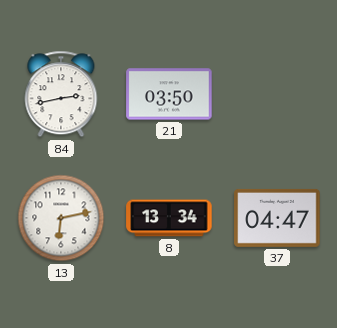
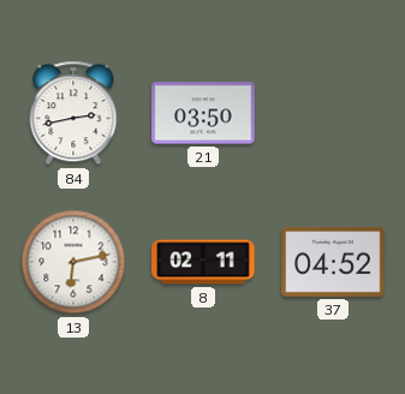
8: 13:34 -> 02:11
37: 04:47 -> 04:52
